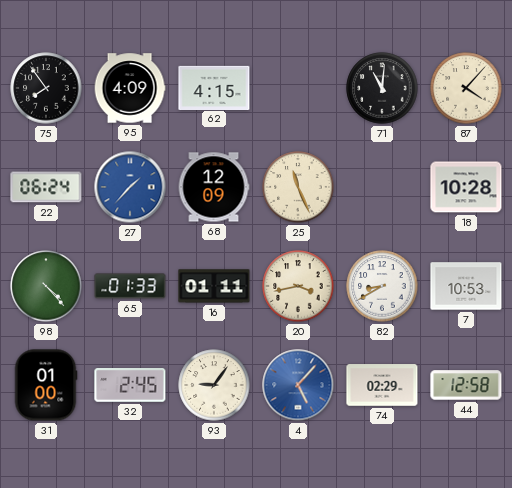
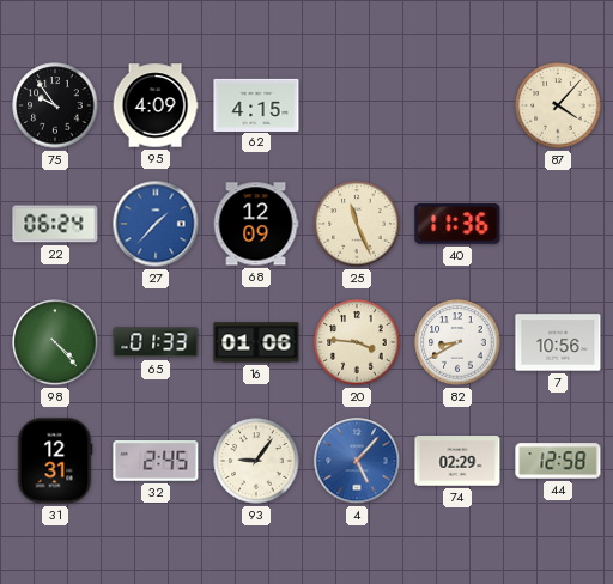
75: 7:54 -> 9:54
71: 11:01 -> none
40: none -> 11:36
18: 10:28 -> none
16: 01:11 -> 01:06
20: 3:43 -> 3:46
7: 10:53 -> 10:56
31: 01:00 -> 12:31
